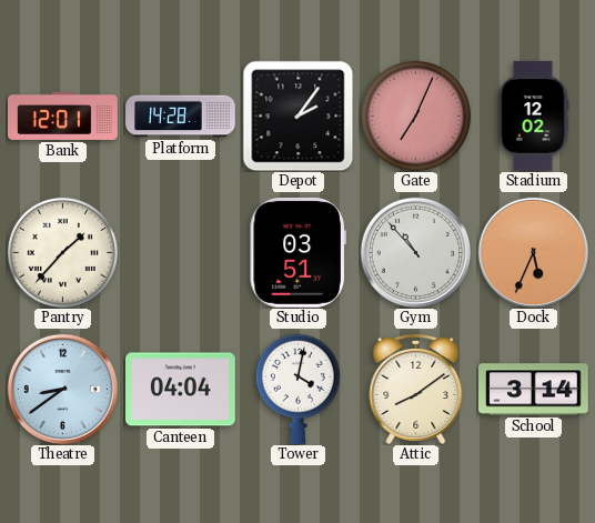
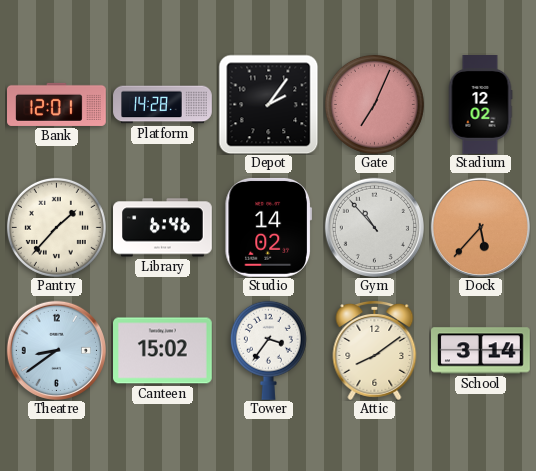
Library: none -> 6:46
Studio: 03:51 -> 14:02
Dock: 5:34 -> 5:37
Canteen: 04:04 -> 15:02
Tower: 4:02 -> 3:36
